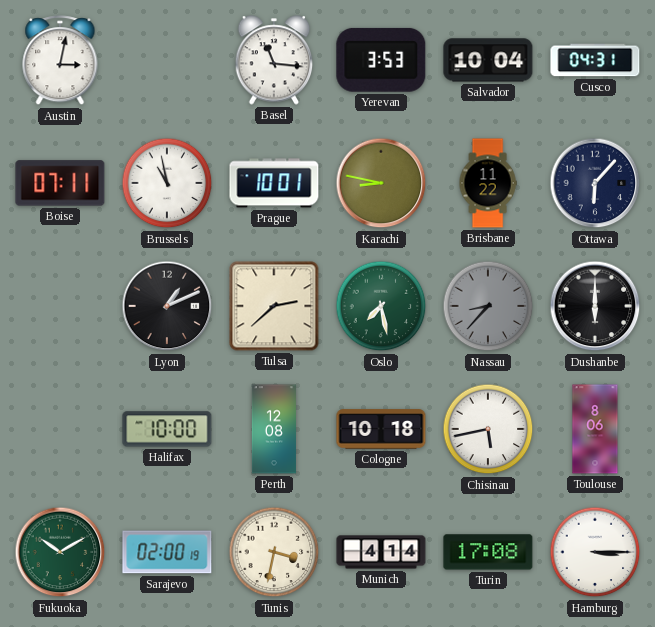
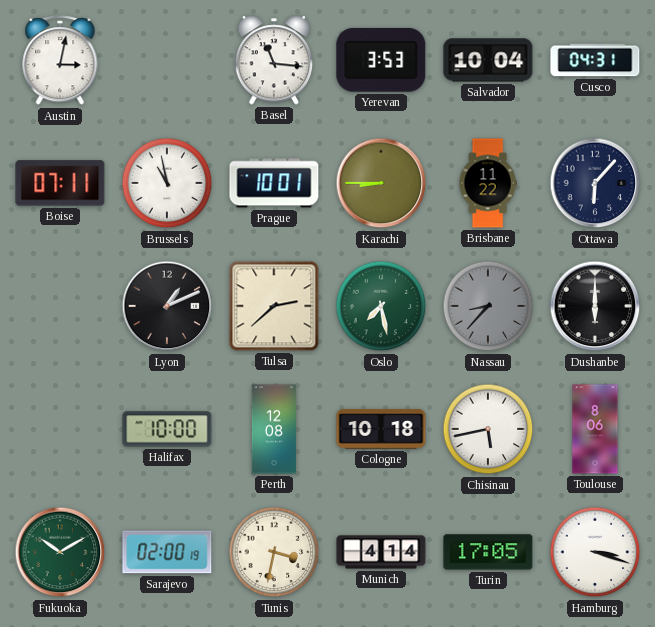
Karachi: 8:47 -> 8:45
Turin: 17:08 -> 17:05
Hamburg: 3:15 -> 3:18
